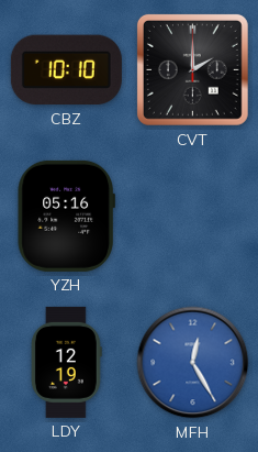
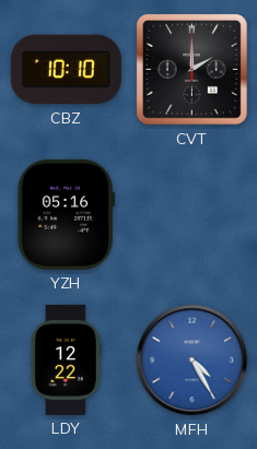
LDY: 12:19 -> 12:22
MFH: 12:25 -> 4:25
